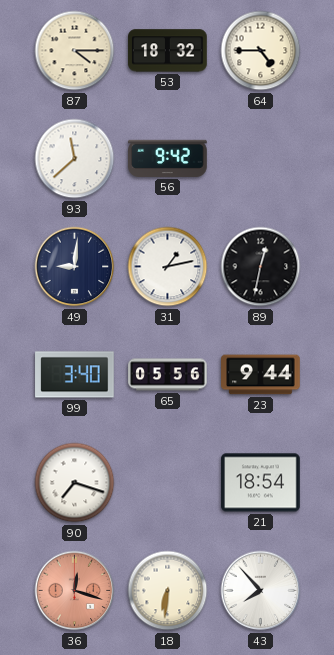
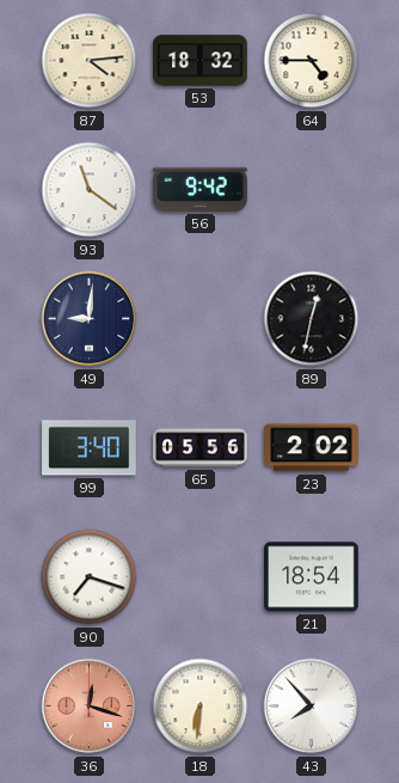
87: 4:15 -> 4:14
93: 11:38 -> 11:21
31: 1:13 -> none
23: 9:44 -> 2:02
